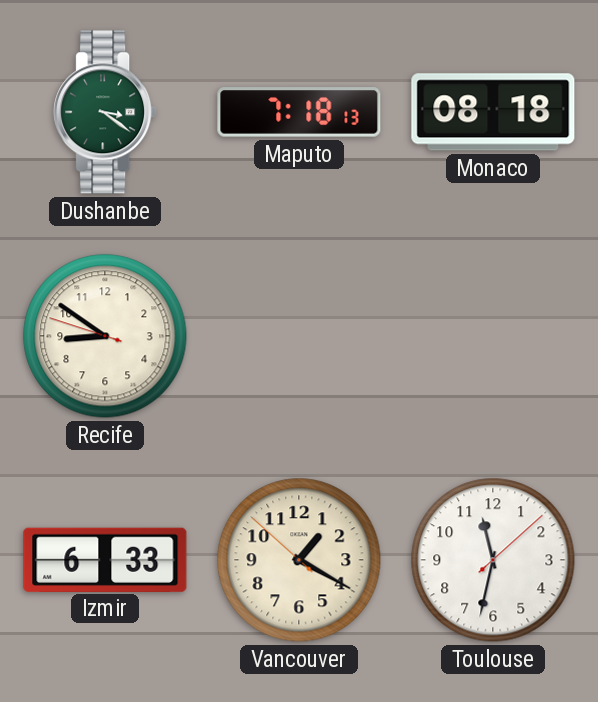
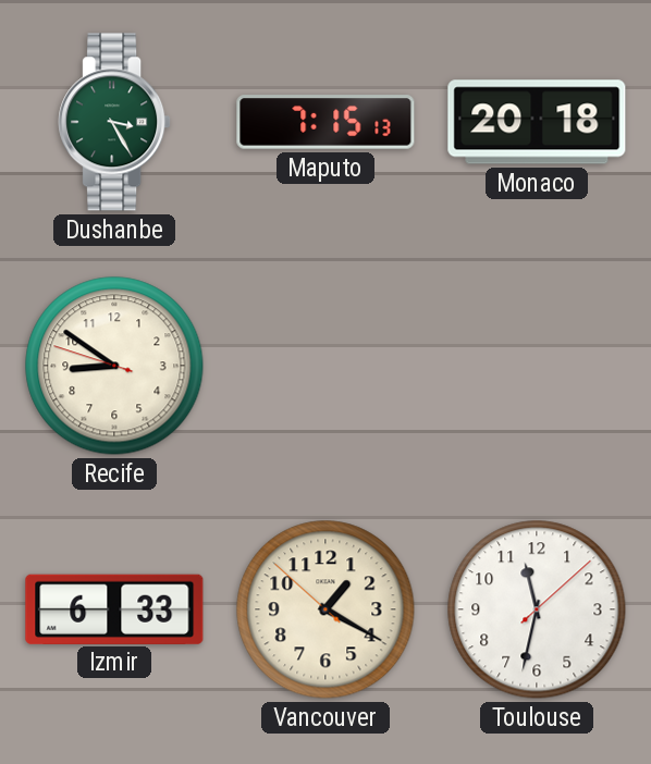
Dushanbe: 3:21 -> 3:25
Maputo: 7:18 -> 7:15
Monaco: 08:18 -> 20:18
